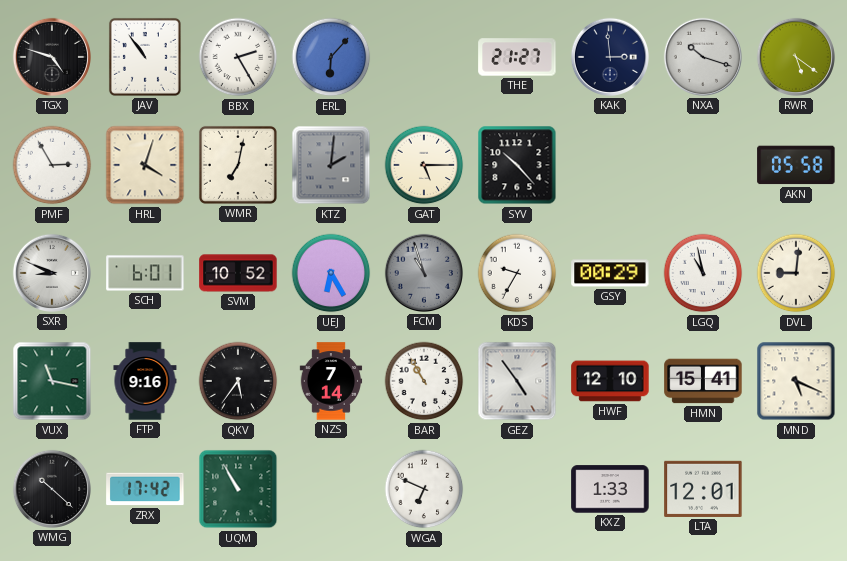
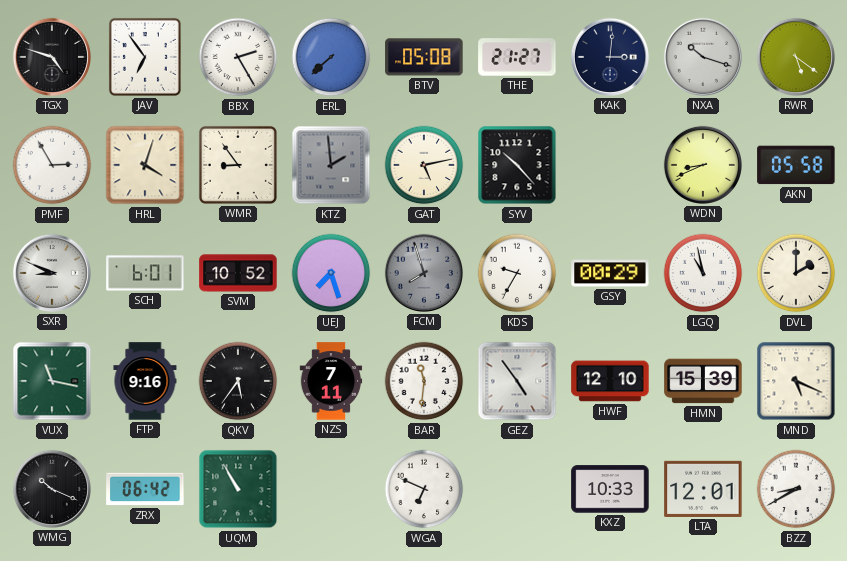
JAV: 10:54 -> 6:54
ERL: 6:07 -> 7:38
BTV: none -> 05:08
KAK: 2:59 -> 3:01
WMR: 7:02 -> 8:54
KTZ: 2:01 -> 1:59
GAT: 5:15 -> 5:13
WDN: none -> 8:41
UEJ: 6:25 -> 7:27
FCM: 10:57 -> 7:57
DVL: 9:01 -> 2:00
NZS: 7:14 -> 7:11
BAR: 10:55 -> 11:31
HMN: 15:41 -> 15:39
WMG: 10:22 -> 10:19
ZRX: 17:42 -> 06:42
KXZ: 1:33 -> 10:33
BZZ: none -> 8:40
